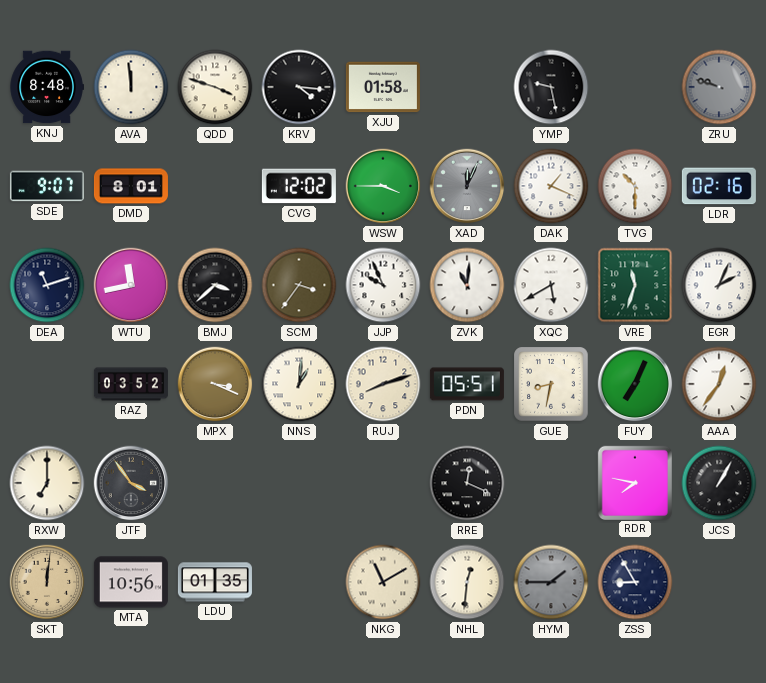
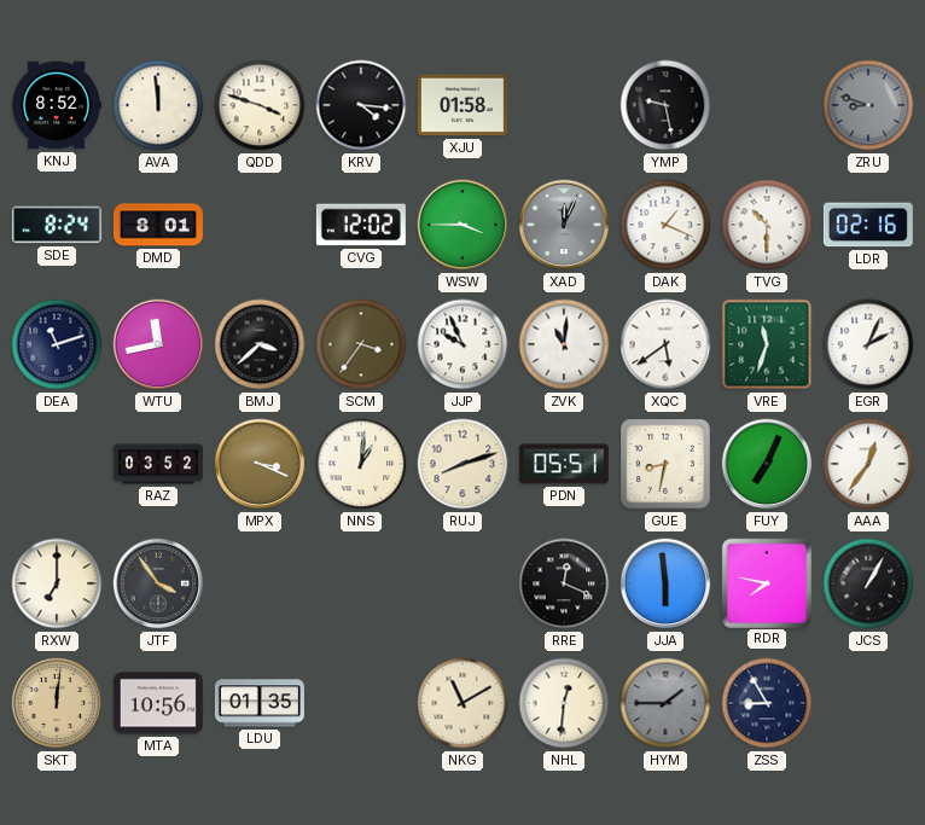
KNJ: 8:48 -> 8:52
ZRU: 9:48 -> 8:48
SDE: 9:07 -> 8:24
XQC: 5:40 -> 5:39
JJA: none -> 5:59
